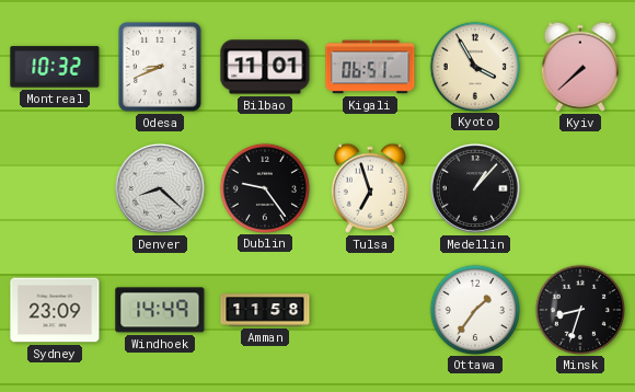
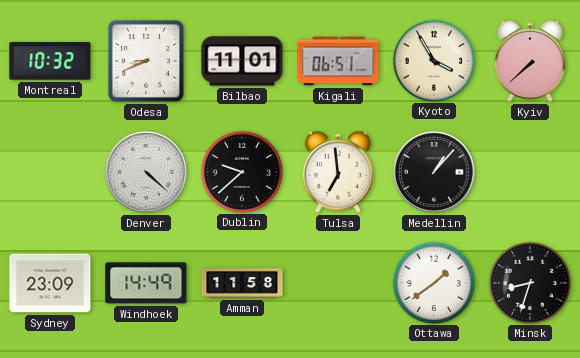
Denver: 8:22 -> 4:22
Dublin: 9:24 -> 9:38
Tulsa: 6:57 -> 6:59
Ottawa: 1:36 -> 1:39
